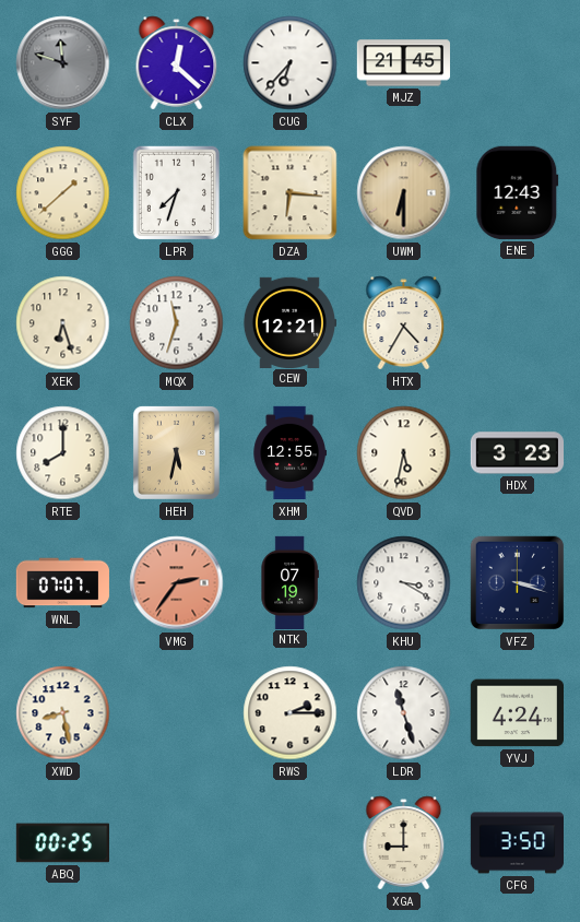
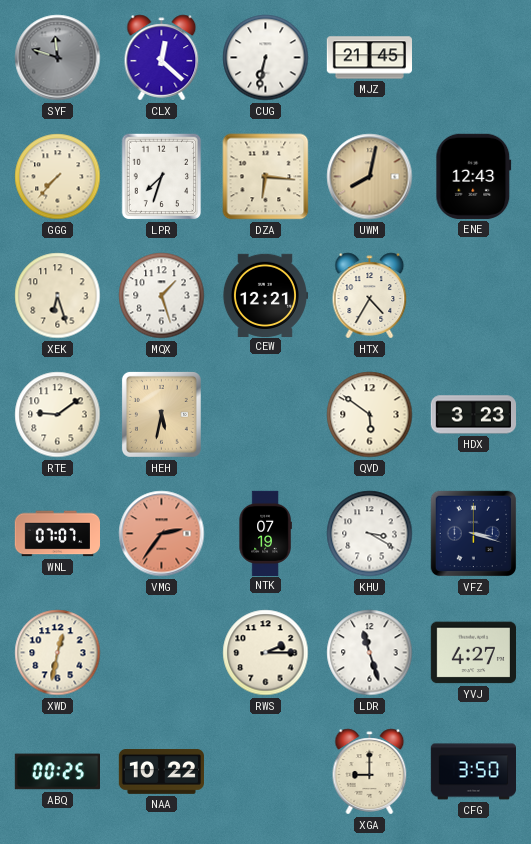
CUG: 6:37 -> 6:32
GGG: 1:38 -> 7:37
UWM: 6:30 -> 8:02
MQX: 11:33 -> 1:27
RTE: 8:00 -> 9:09
XHM: 12:55 -> none
QVD: 5:32 -> 5:51
XWD: 8:28 -> 12:32
YVJ: 4:24 -> 4:27
NAA: none -> 10:22
